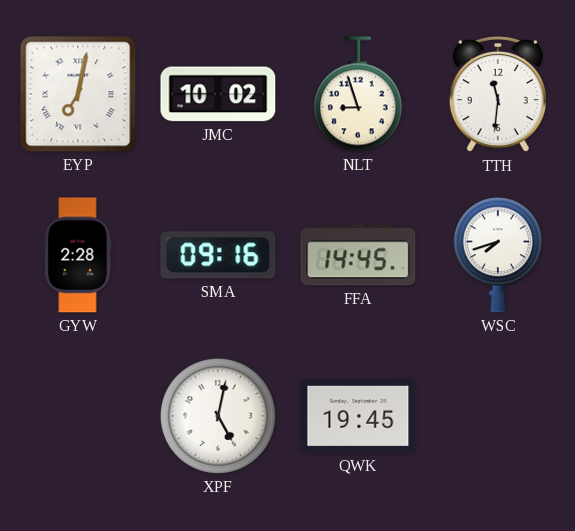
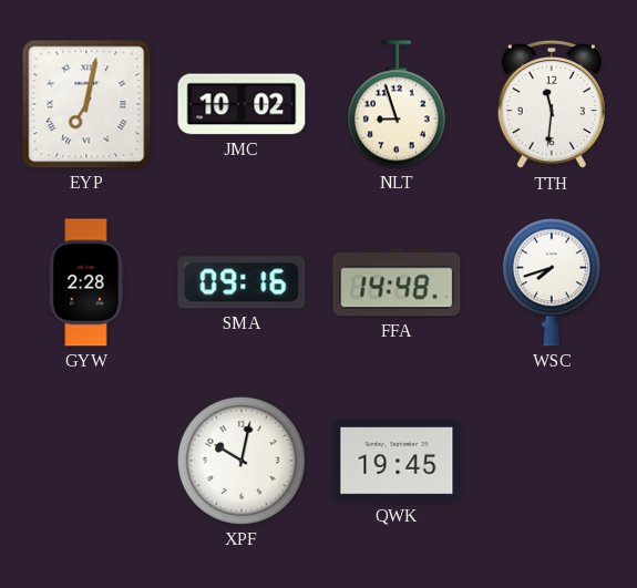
FFA: 14:45 -> 14:48
XPF: 5:02 -> 10:02
